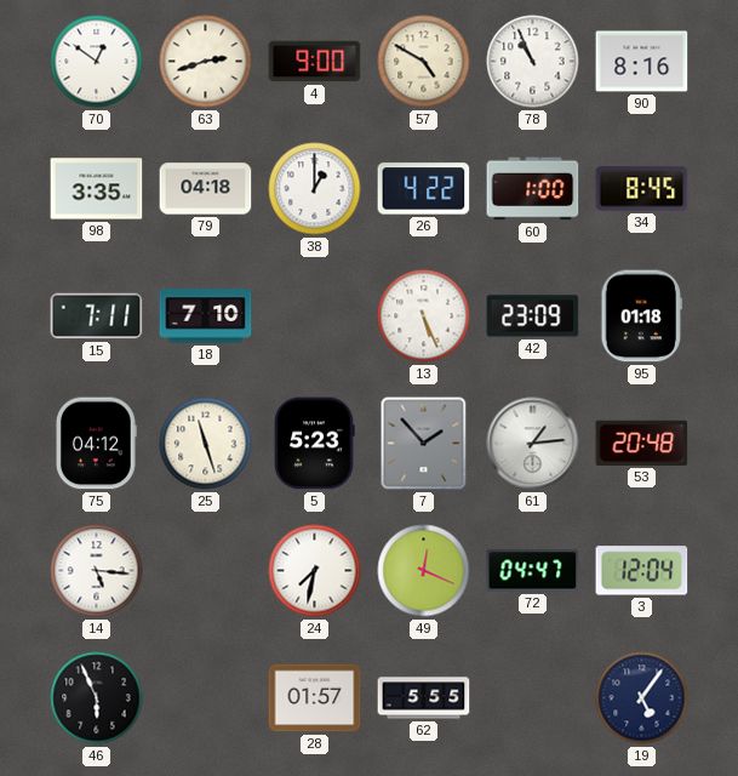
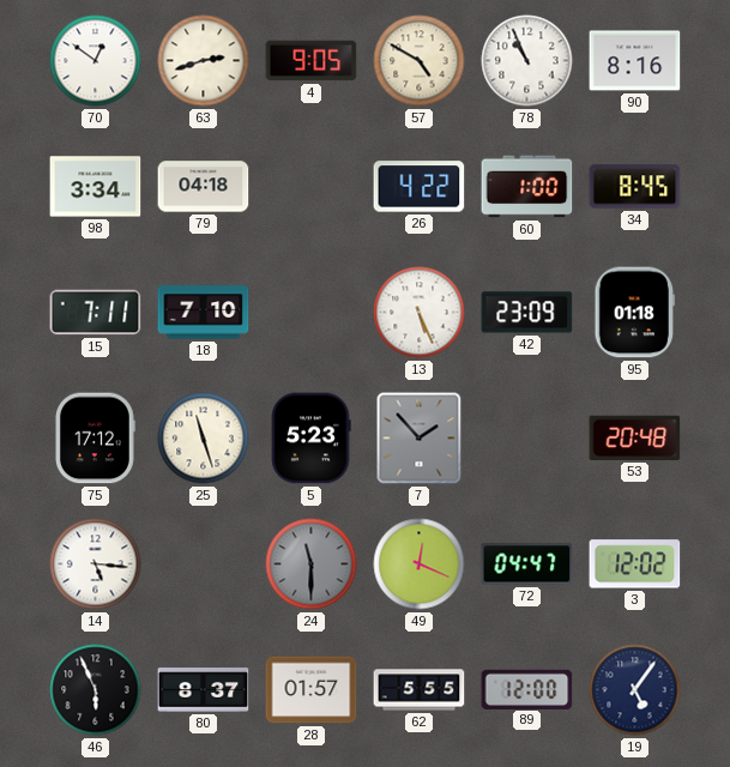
4: 9:00 -> 9:05
98: 3:35 -> 3:34
38: 1:00 -> none
75: 04:12 -> 17:12
61: 1:14 -> none
24: 7:32 -> 11:30
24 dial: white -> grey
3: 12:04 -> 12:02
80: none -> 8:37
89: none -> 12:00
